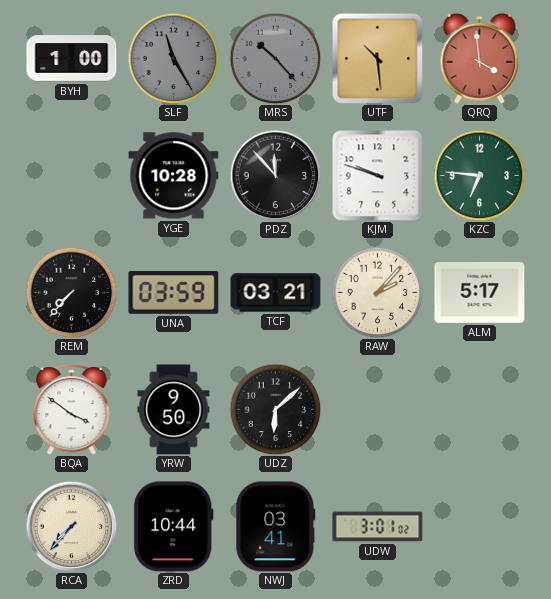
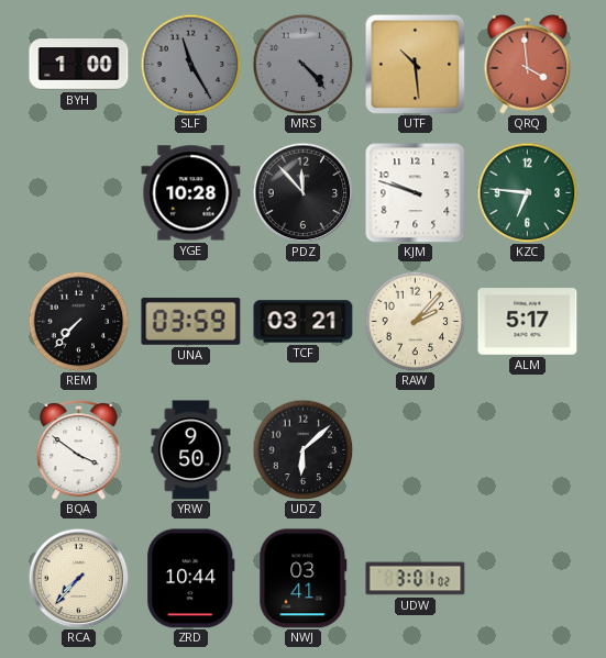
MRS: 10:23 -> 4:23
